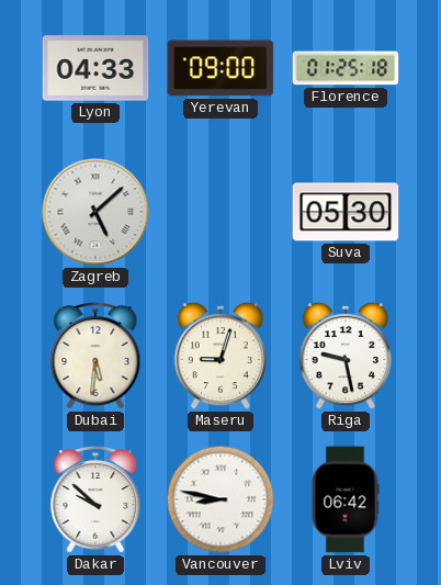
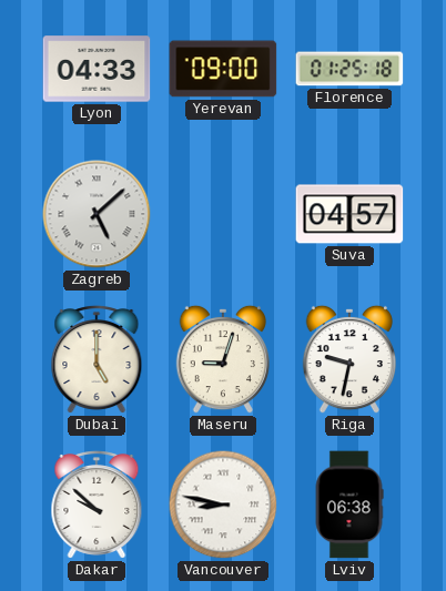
Suva: 05:30 -> 04:57
Dubai: 5:31 -> 5:00
Riga: 9:28 -> 9:32
Lviv: 06:42 -> 06:38
